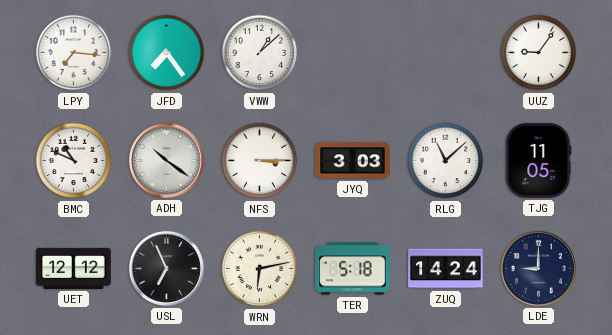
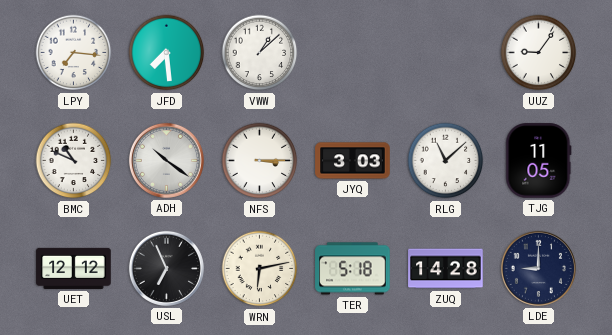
JFD: 7:24 -> 7:29
ZUQ: 14:24 -> 14:28
